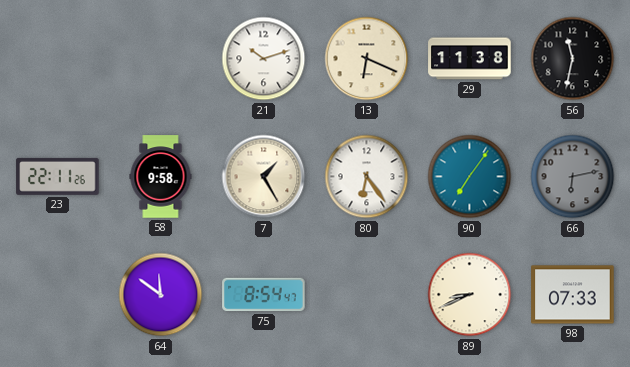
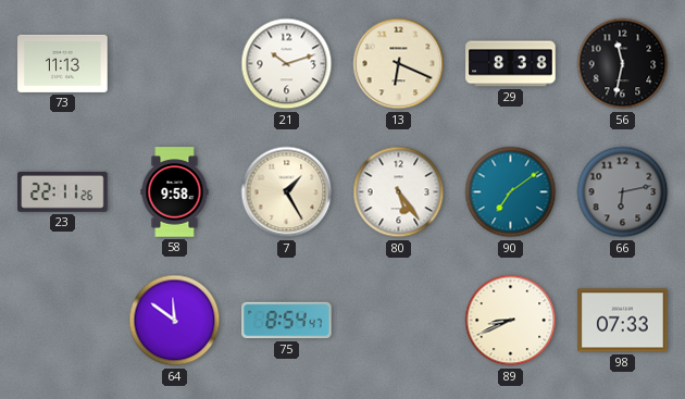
73: none -> 11:13
29: 11:38 -> 8:38
80: 6:24 -> 5:24
90: 7:06 -> 7:09
